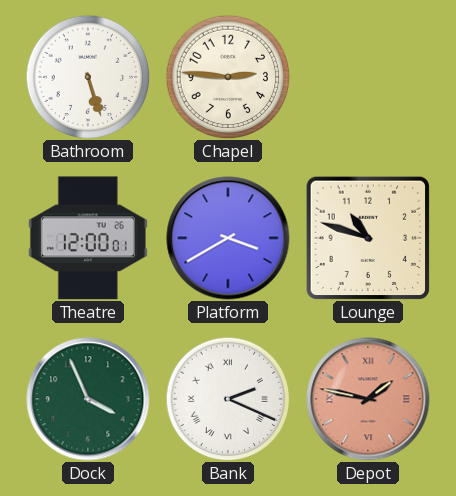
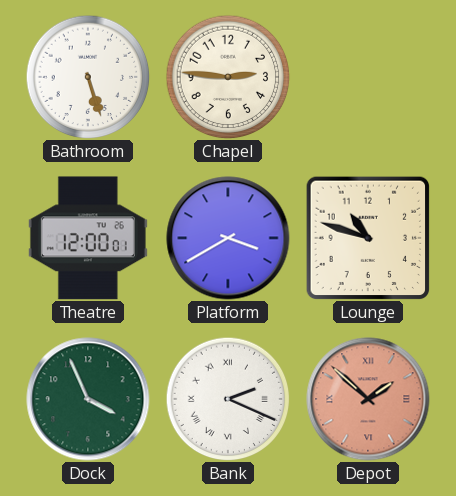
Depot: 1:47 -> 1:52
